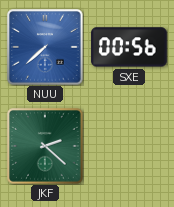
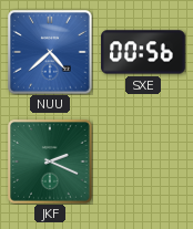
NUU: 7:38 -> 4:38
JKF: 2:22 -> 2:19
